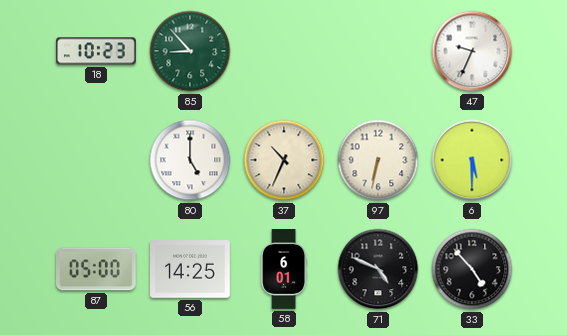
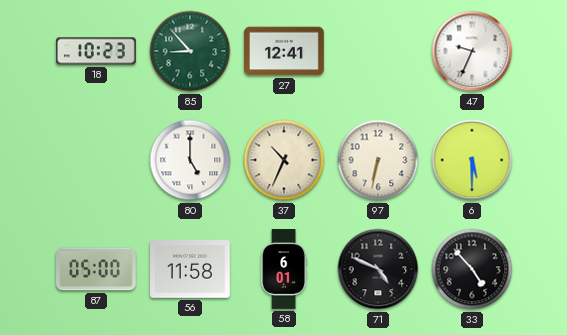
27: none -> 12:41
56: 14:25 -> 11:58
